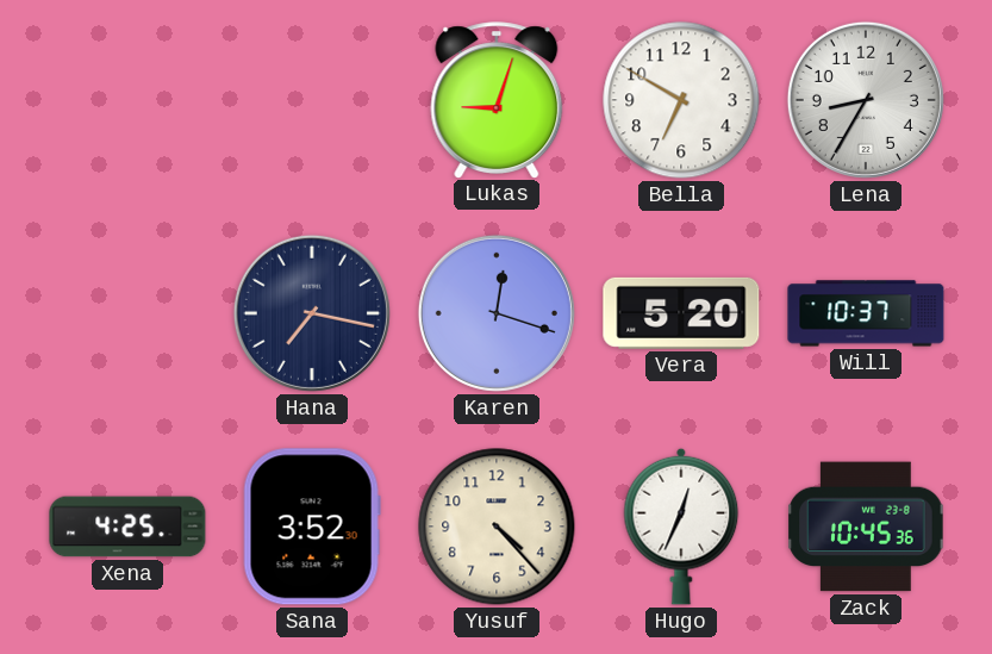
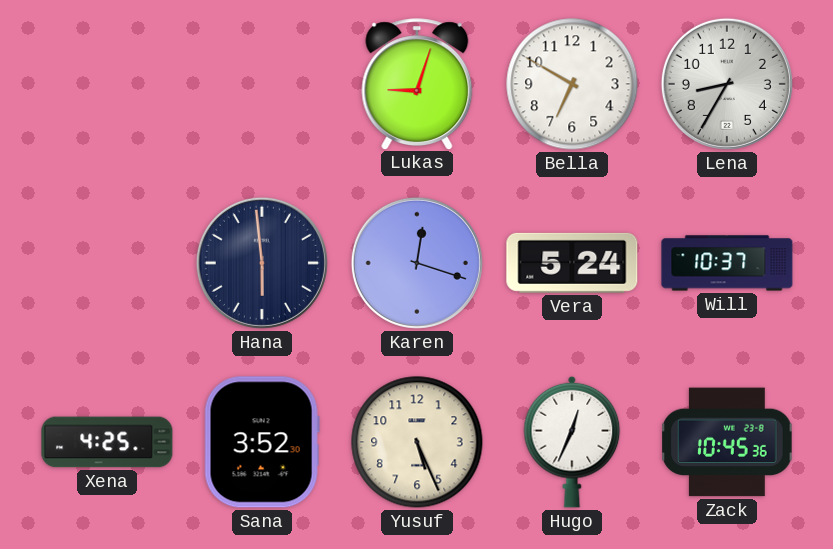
Hana: 7:17 -> 5:59
Vera: 5:20 -> 5:24
Yusuf: 4:23 -> 5:26
